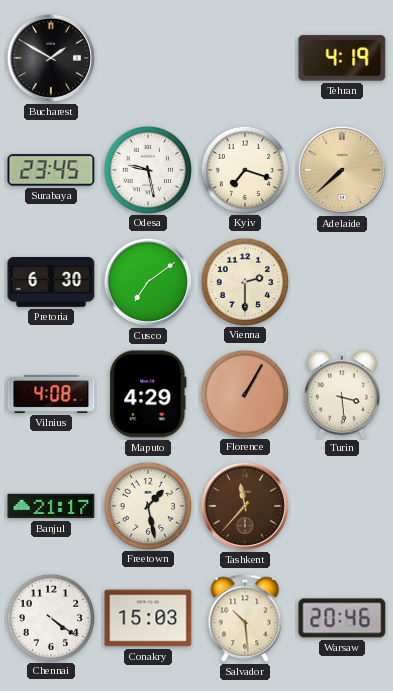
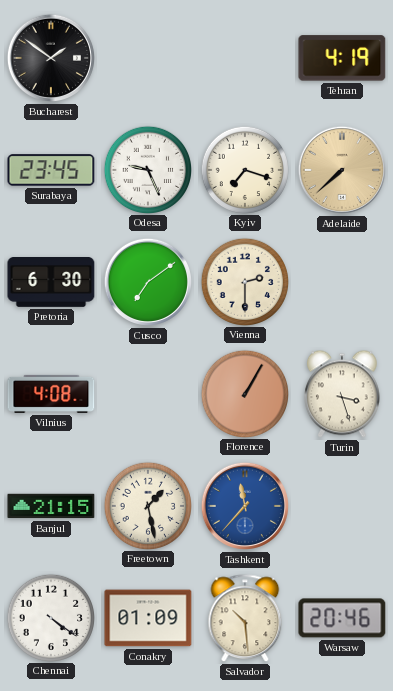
Bucharest: 1:50 -> 1:51
Odesa: 9:28 -> 9:26
Maputo: 4:29 -> none
Turin: 3:29 -> 3:27
Banjul: 21:17 -> 21:15
Tashkent dial: brown -> blue
Conakry: 15:03 -> 01:09
